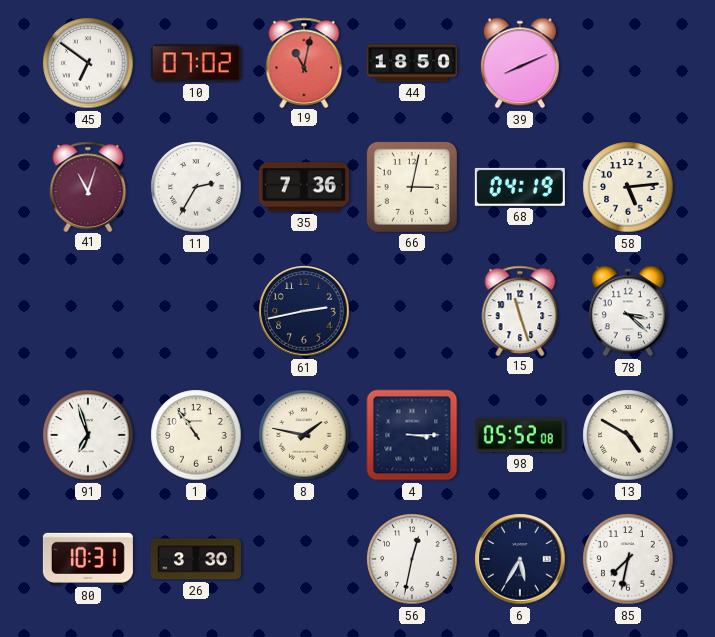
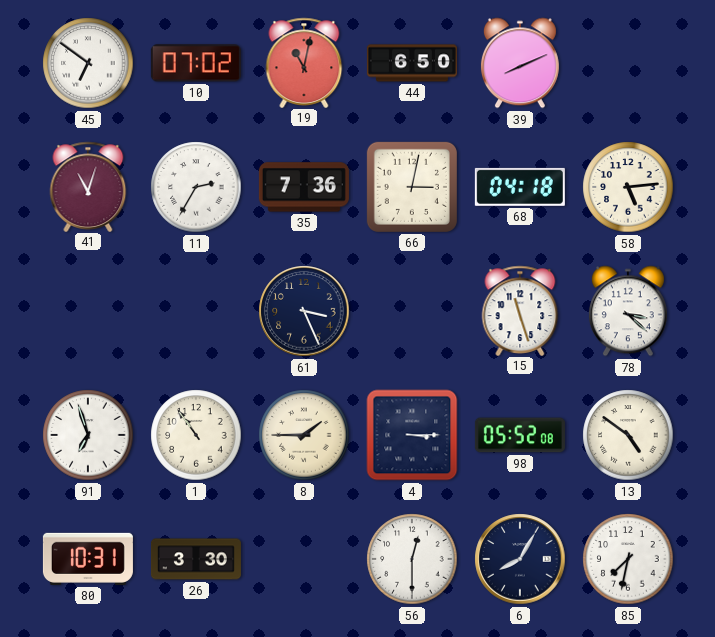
44: 18:50 -> 6:50
68: 04:19 -> 04:18
61: 2:43 -> 3:26
8: 1:47 -> 1:45
13: 4:50 -> 4:51
56: 12:32 -> 12:30
6: 5:35 -> 8:05
